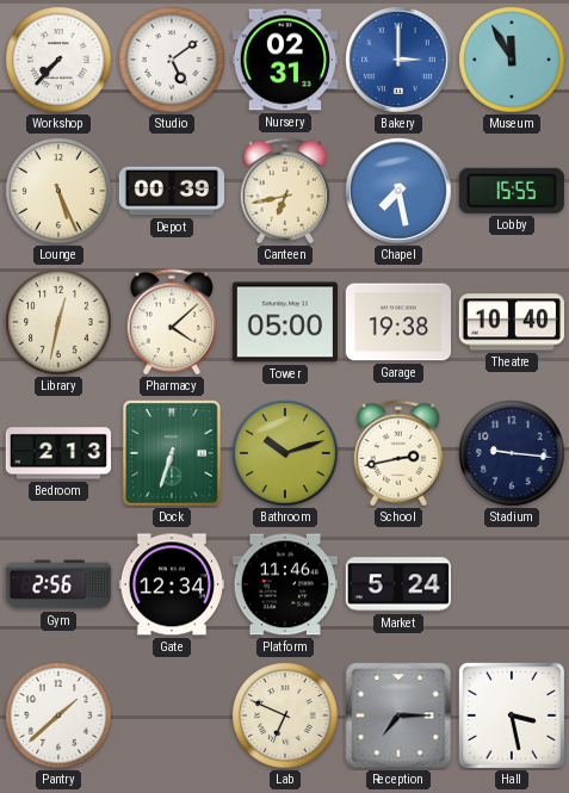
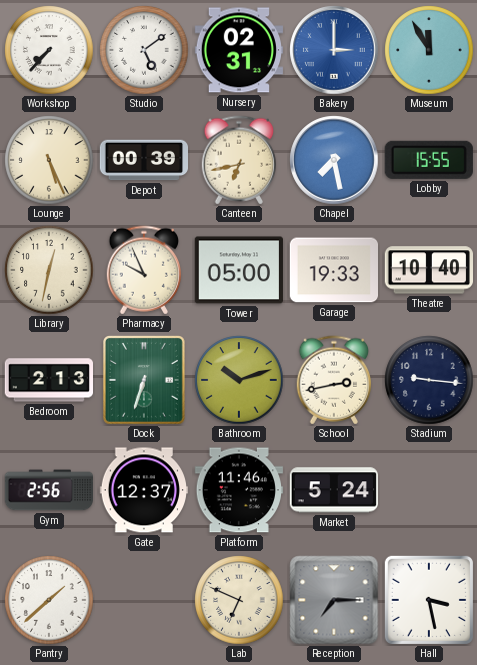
Pharmacy: 4:08 -> 9:56
Garage: 19:38 -> 19:33
Gate: 12:34 -> 12:37
